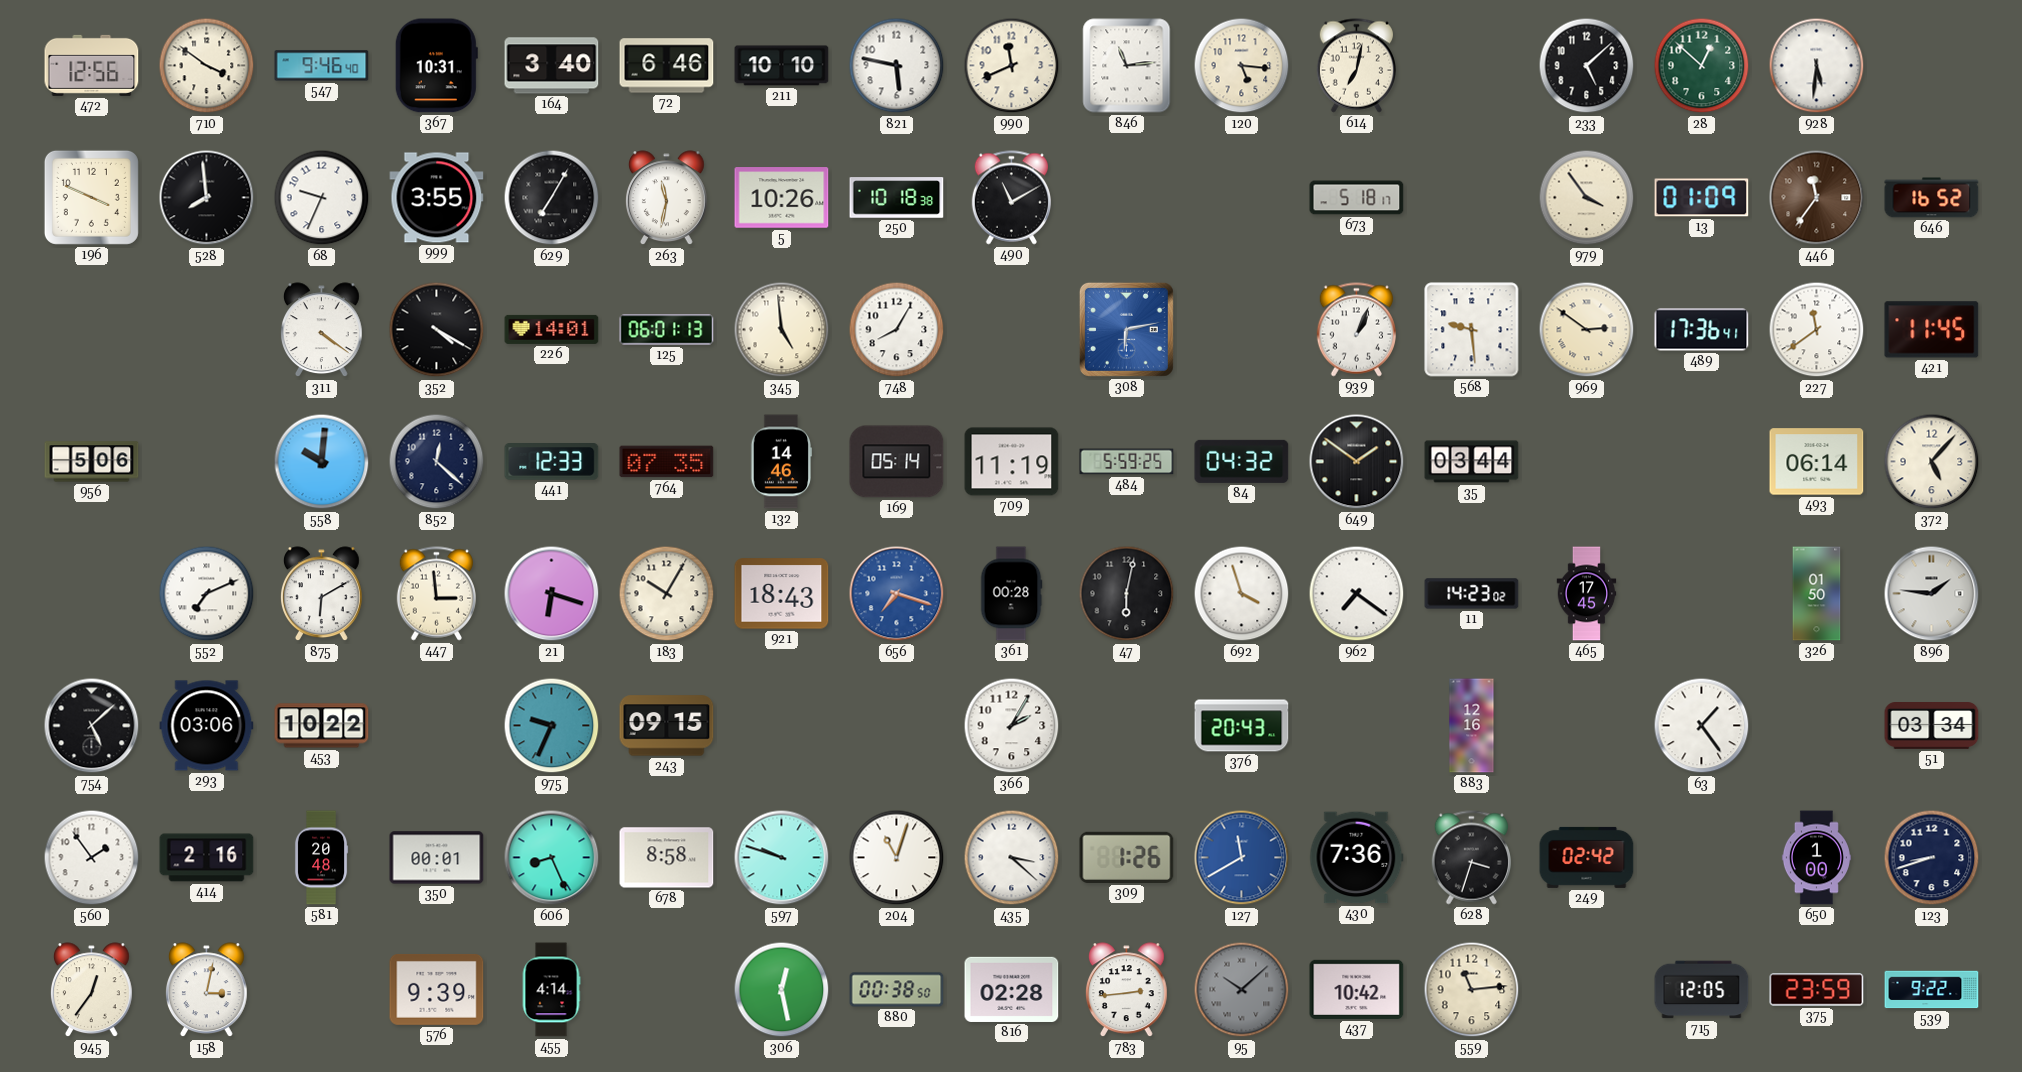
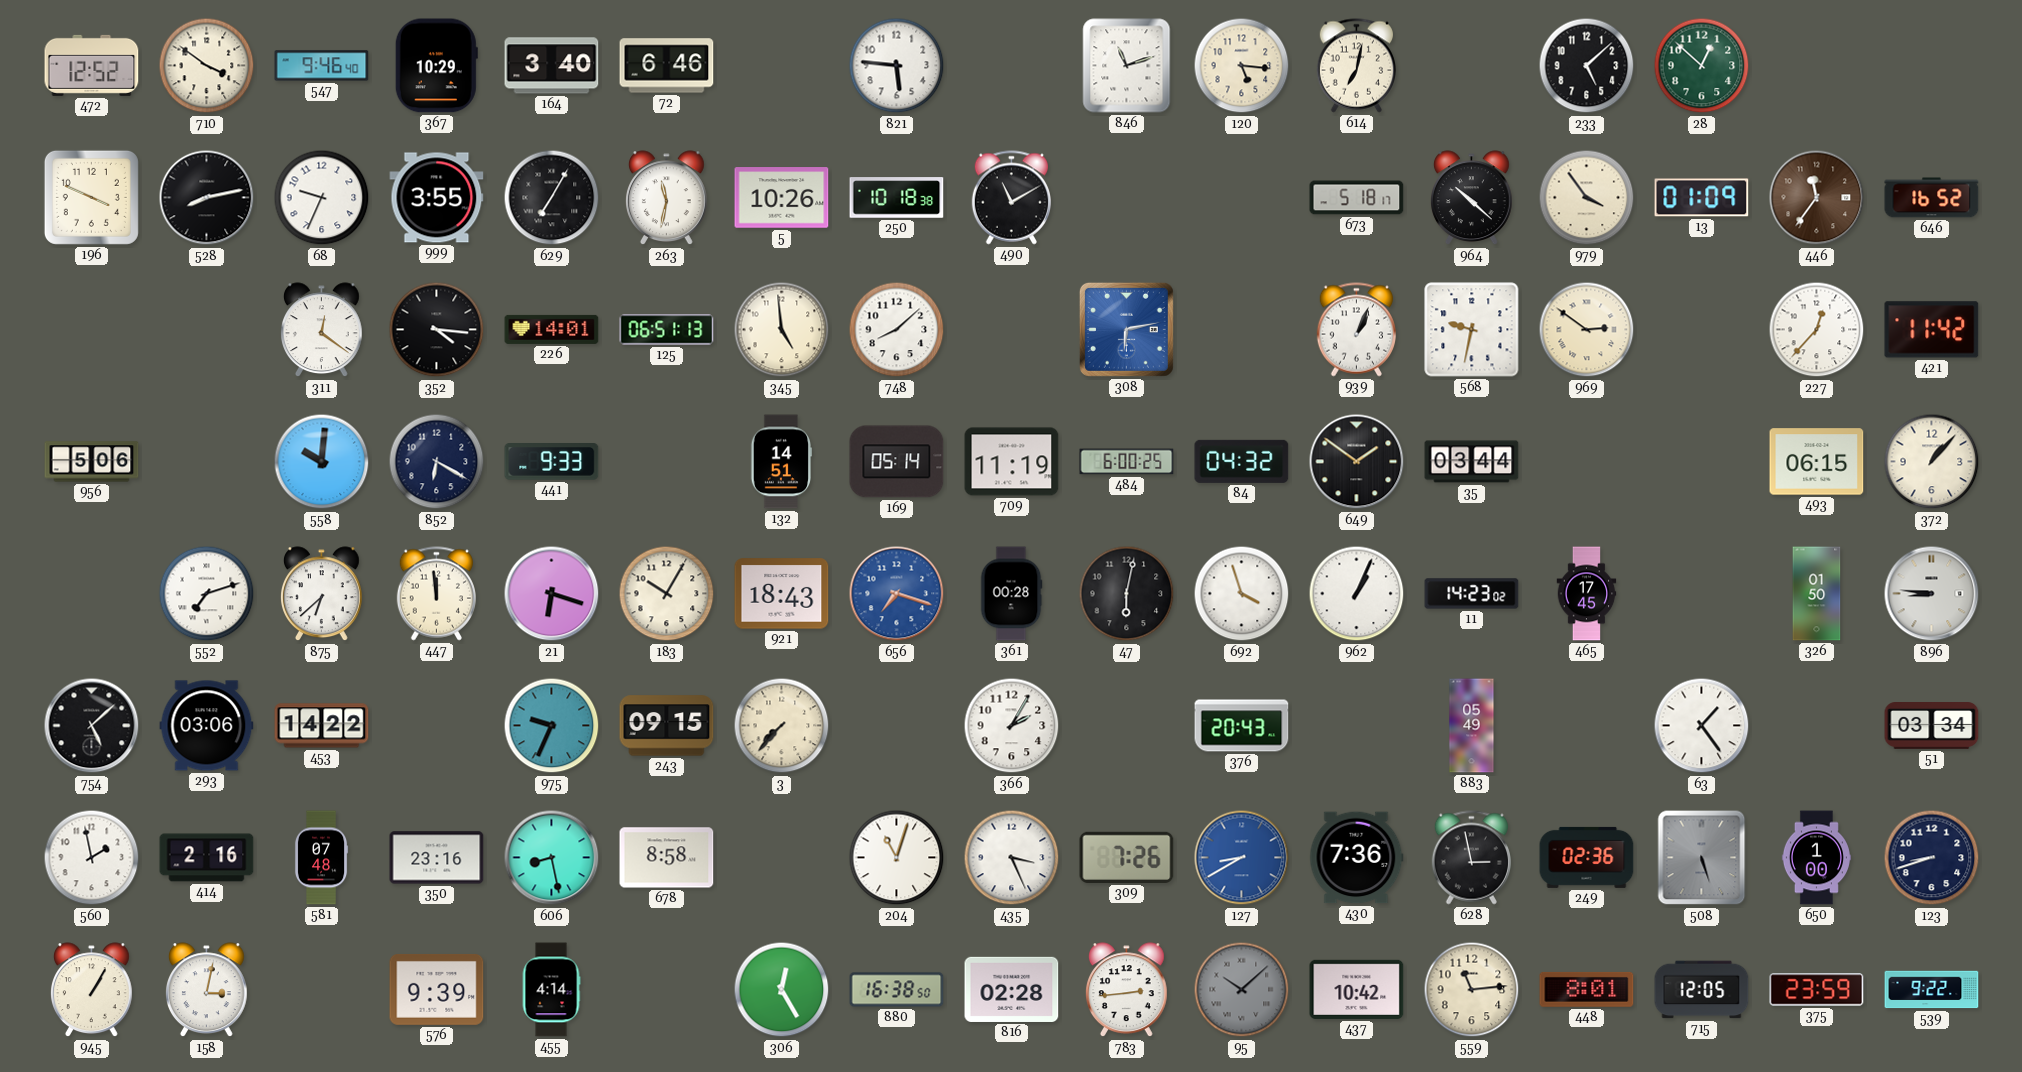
472: 12:56 -> 12:52
367: 10:31 -> 10:29
211: 10:10 -> none
821: 5:47 -> 5:46
990: 11:41 -> none
846: 11:14 -> 11:12
928: 5:31 -> none
528: 7:59 -> 8:13
964: none -> 10:22
311: 4:21 -> 12:21
352: 4:20 -> 4:16
125: 06:01 -> 06:51
748: 8:05 -> 8:08
568: 9:29 -> 9:32
489: 17:36 -> none
227: 11:39 -> 12:37
421: 11:45 -> 11:42
852: 12:22 -> 6:20
441: 12:33 -> 9:33
764: 07:35 -> none
132: 14:46 -> 14:51
484: 5:59 -> 6:00
493: 06:14 -> 06:15
372: 5:07 -> 1:07
552: 7:11 -> 7:12
875: 6:10 -> 6:38
447: 2:59 -> 11:59
962: 7:21 -> 1:04
896: 1:46 -> 8:46
453: 10:22 -> 14:22
3: none -> 7:37
883: 12:16 -> 05:49
560: 1:54 -> 1:58
581: 20:48 -> 07:48
350: 00:01 -> 23:16
606: 8:26 -> 8:28
597: 9:48 -> none
435: 3:22 -> 3:26
309: 1:26 -> 7:26
127: 11:40 -> 8:40
628: 3:33 -> 2:58
249: 02:42 -> 02:36
508: none -> 5:27
945: 12:36 -> 1:05
306: 12:28 -> 12:25
880: 00:38 -> 16:38
448: none -> 8:01
